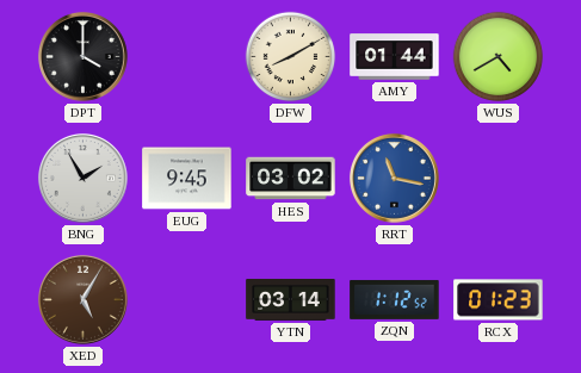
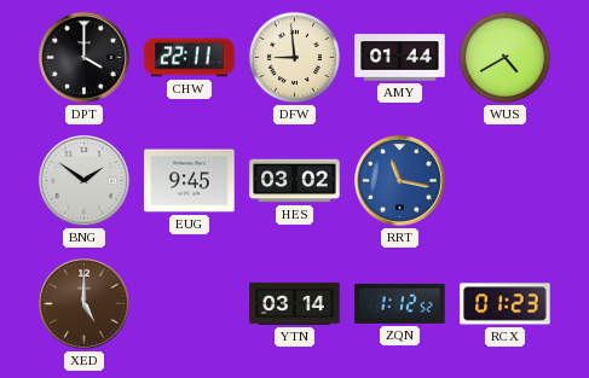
CHW: none -> 22:11
DFW: 8:10 -> 8:59
BNG: 1:55 -> 1:51
XED: 5:05 -> 5:00
